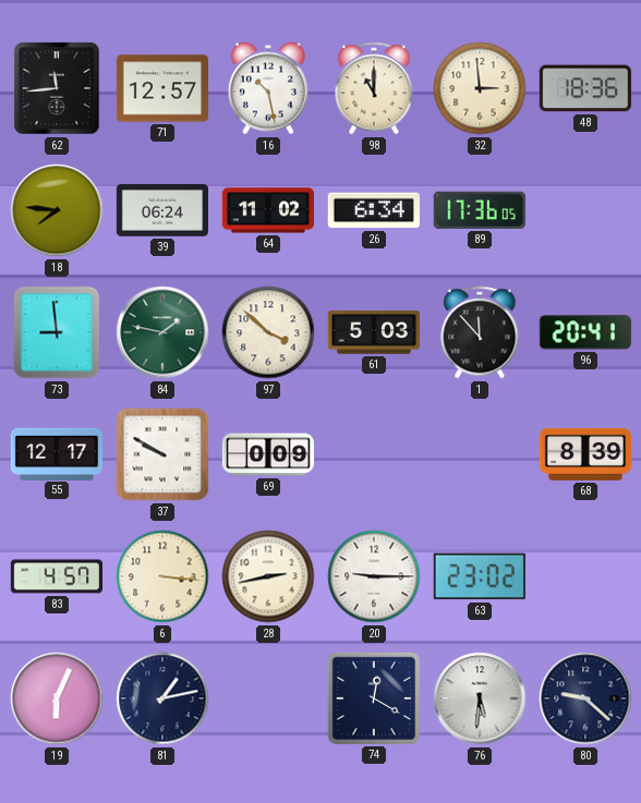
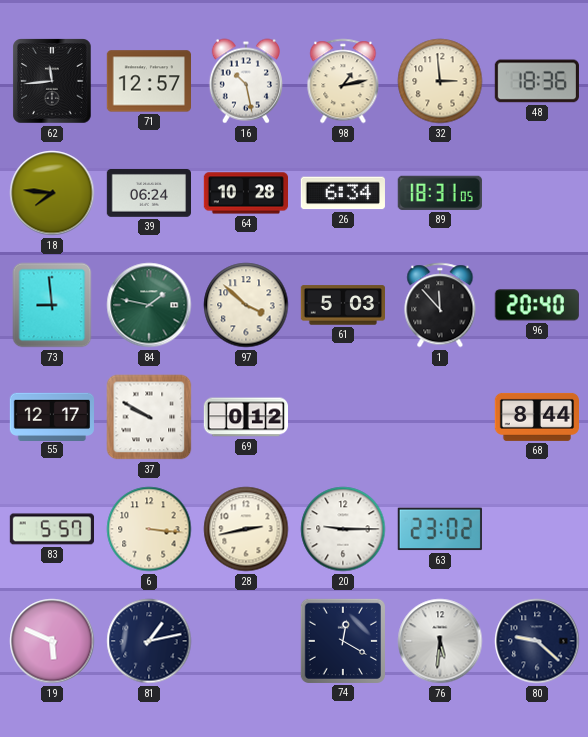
98: 11:00 -> 1:13
64: 11:02 -> 10:28
89: 17:36 -> 18:31
96: 20:41 -> 20:40
69: 0:09 -> 0:12
68: 8:39 -> 8:44
83: 4:57 -> 5:57
19: 6:04 -> 5:49
